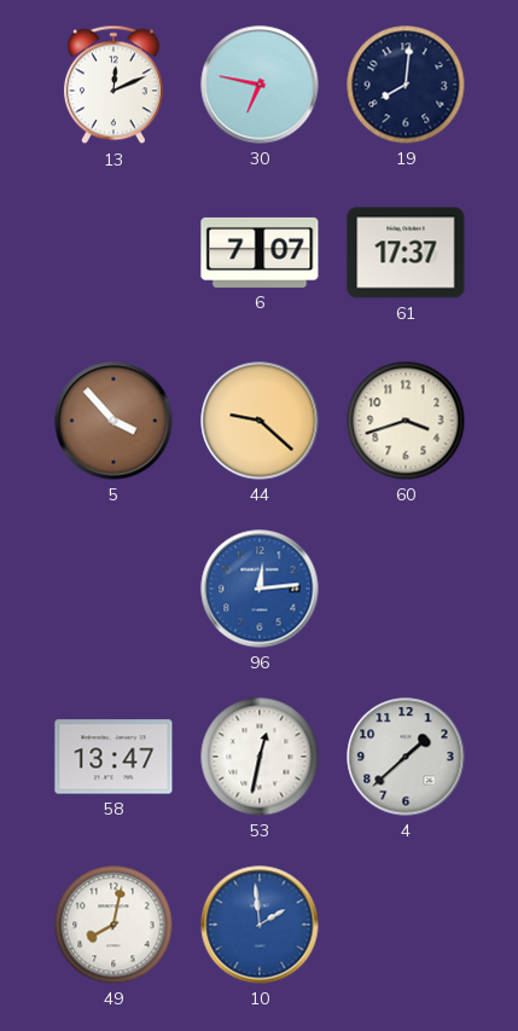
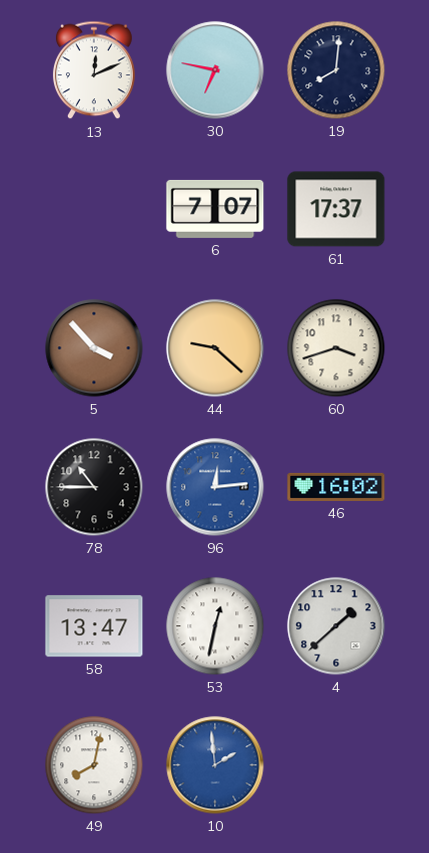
78: none -> 10:45
46: none -> 16:02
